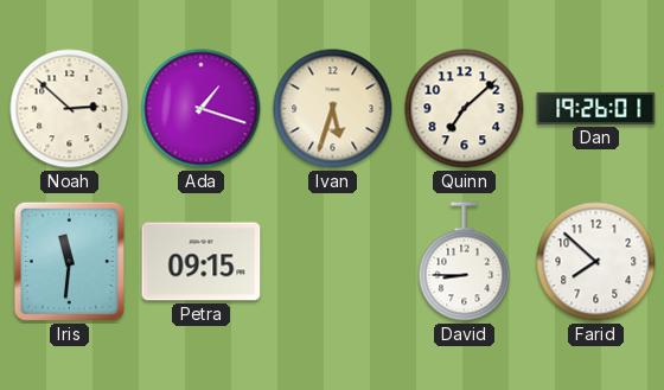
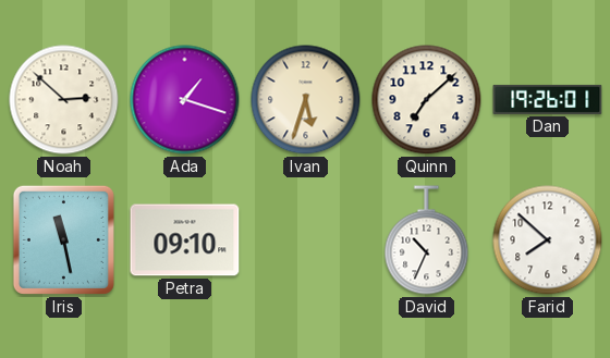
Iris: 11:31 -> 11:28
Petra: 09:15 -> 09:10
David: 8:45 -> 10:34
